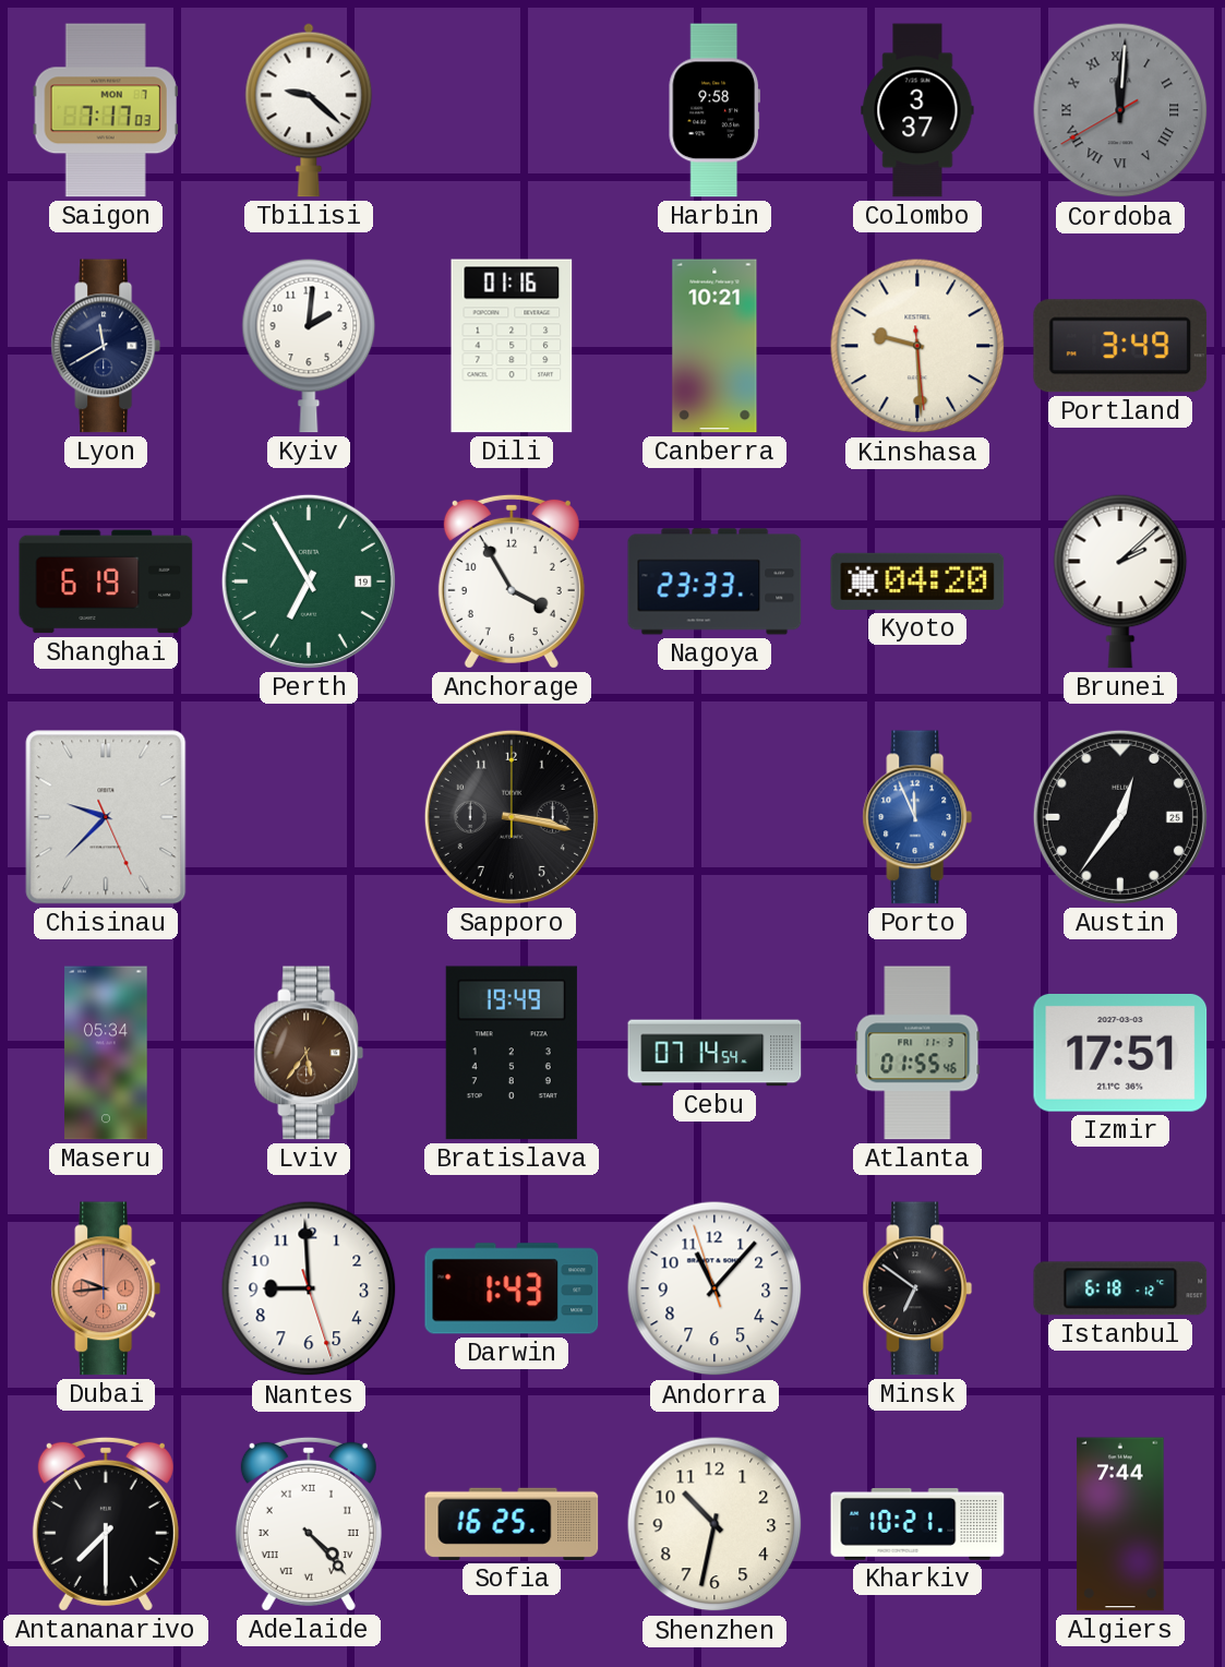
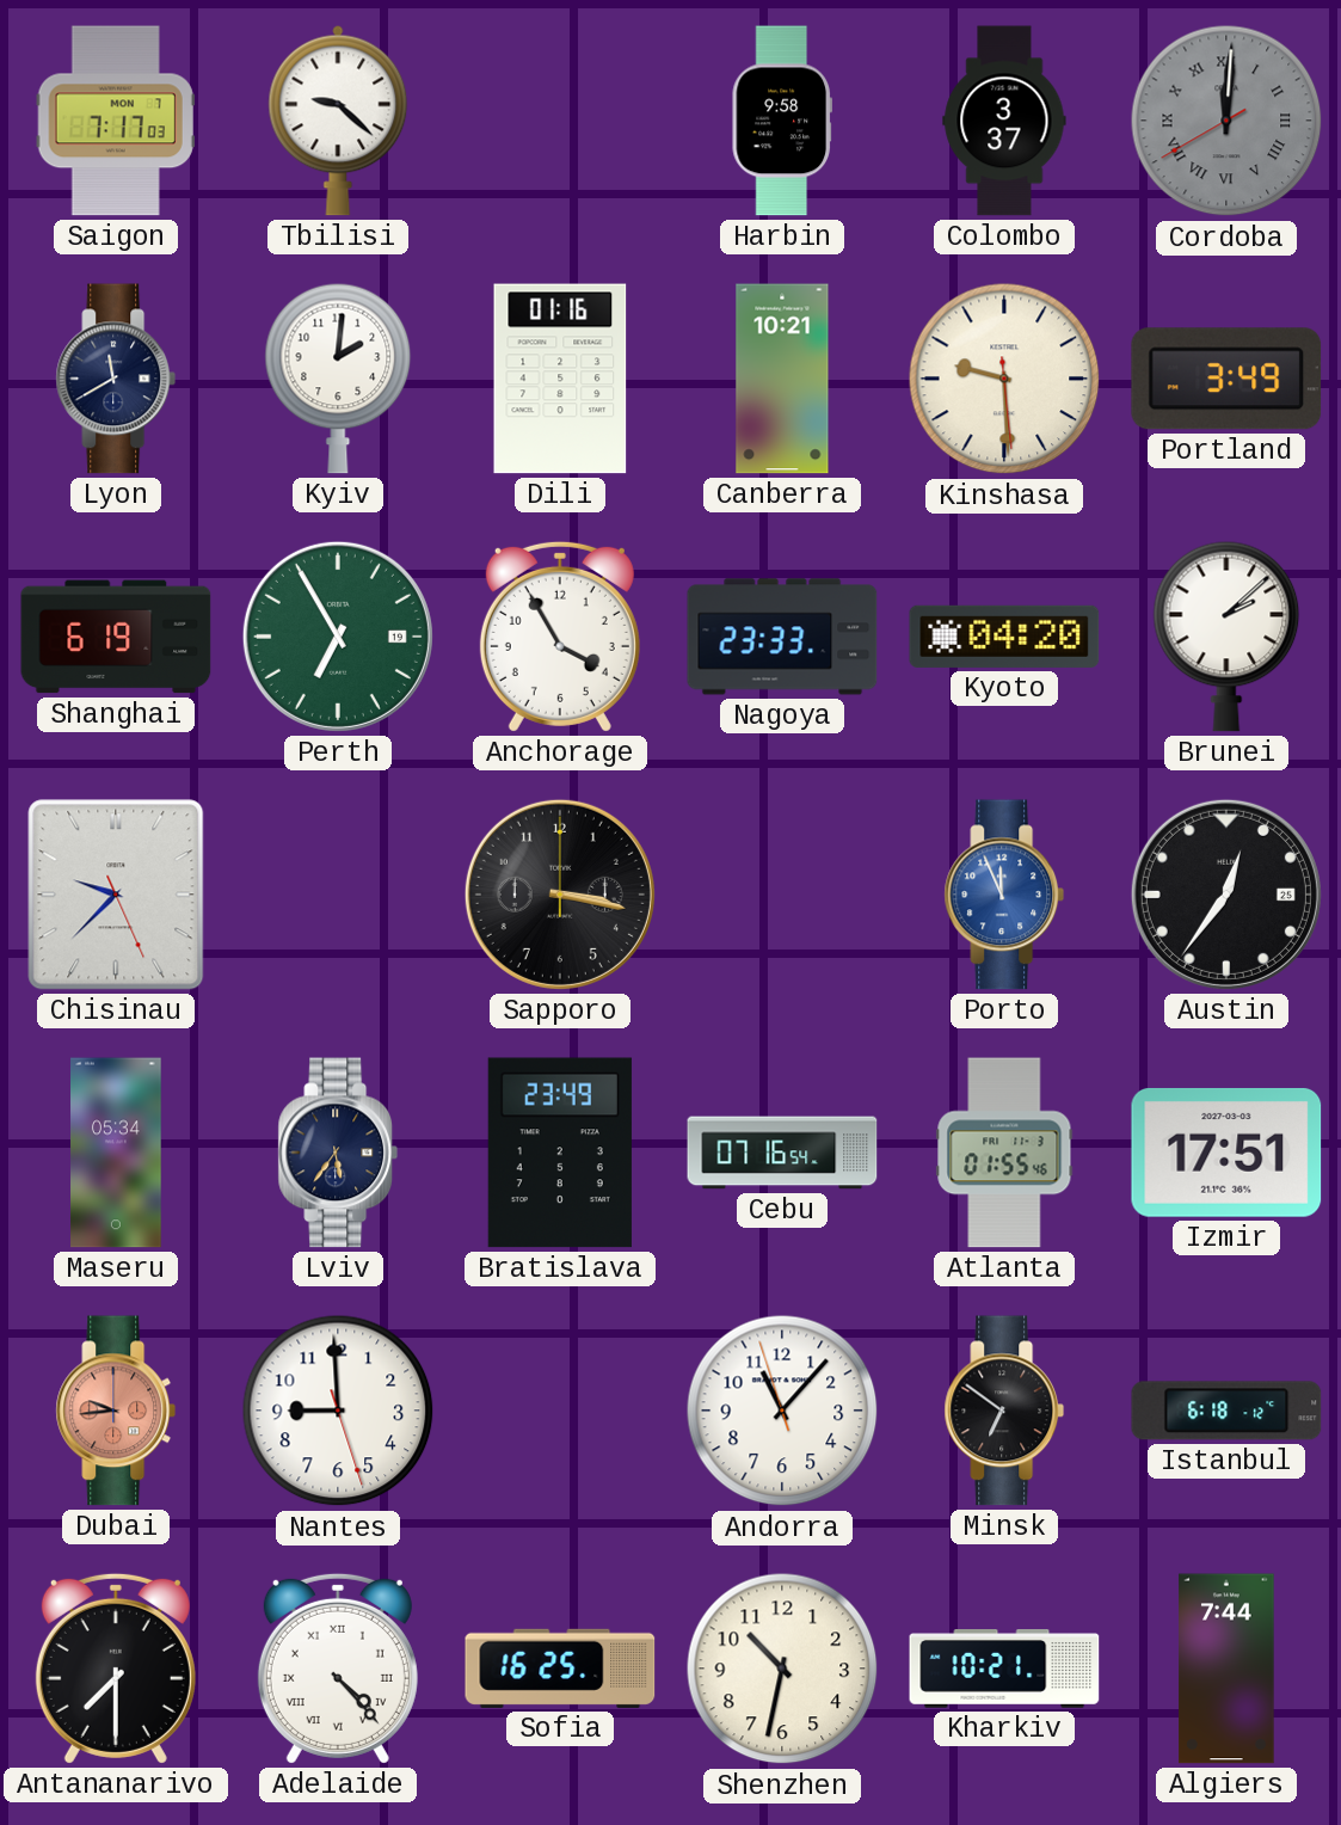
Lviv dial: brown -> navy
Bratislava: 19:49 -> 23:49
Cebu: 07:14 -> 07:16
Darwin: 1:43 -> none
